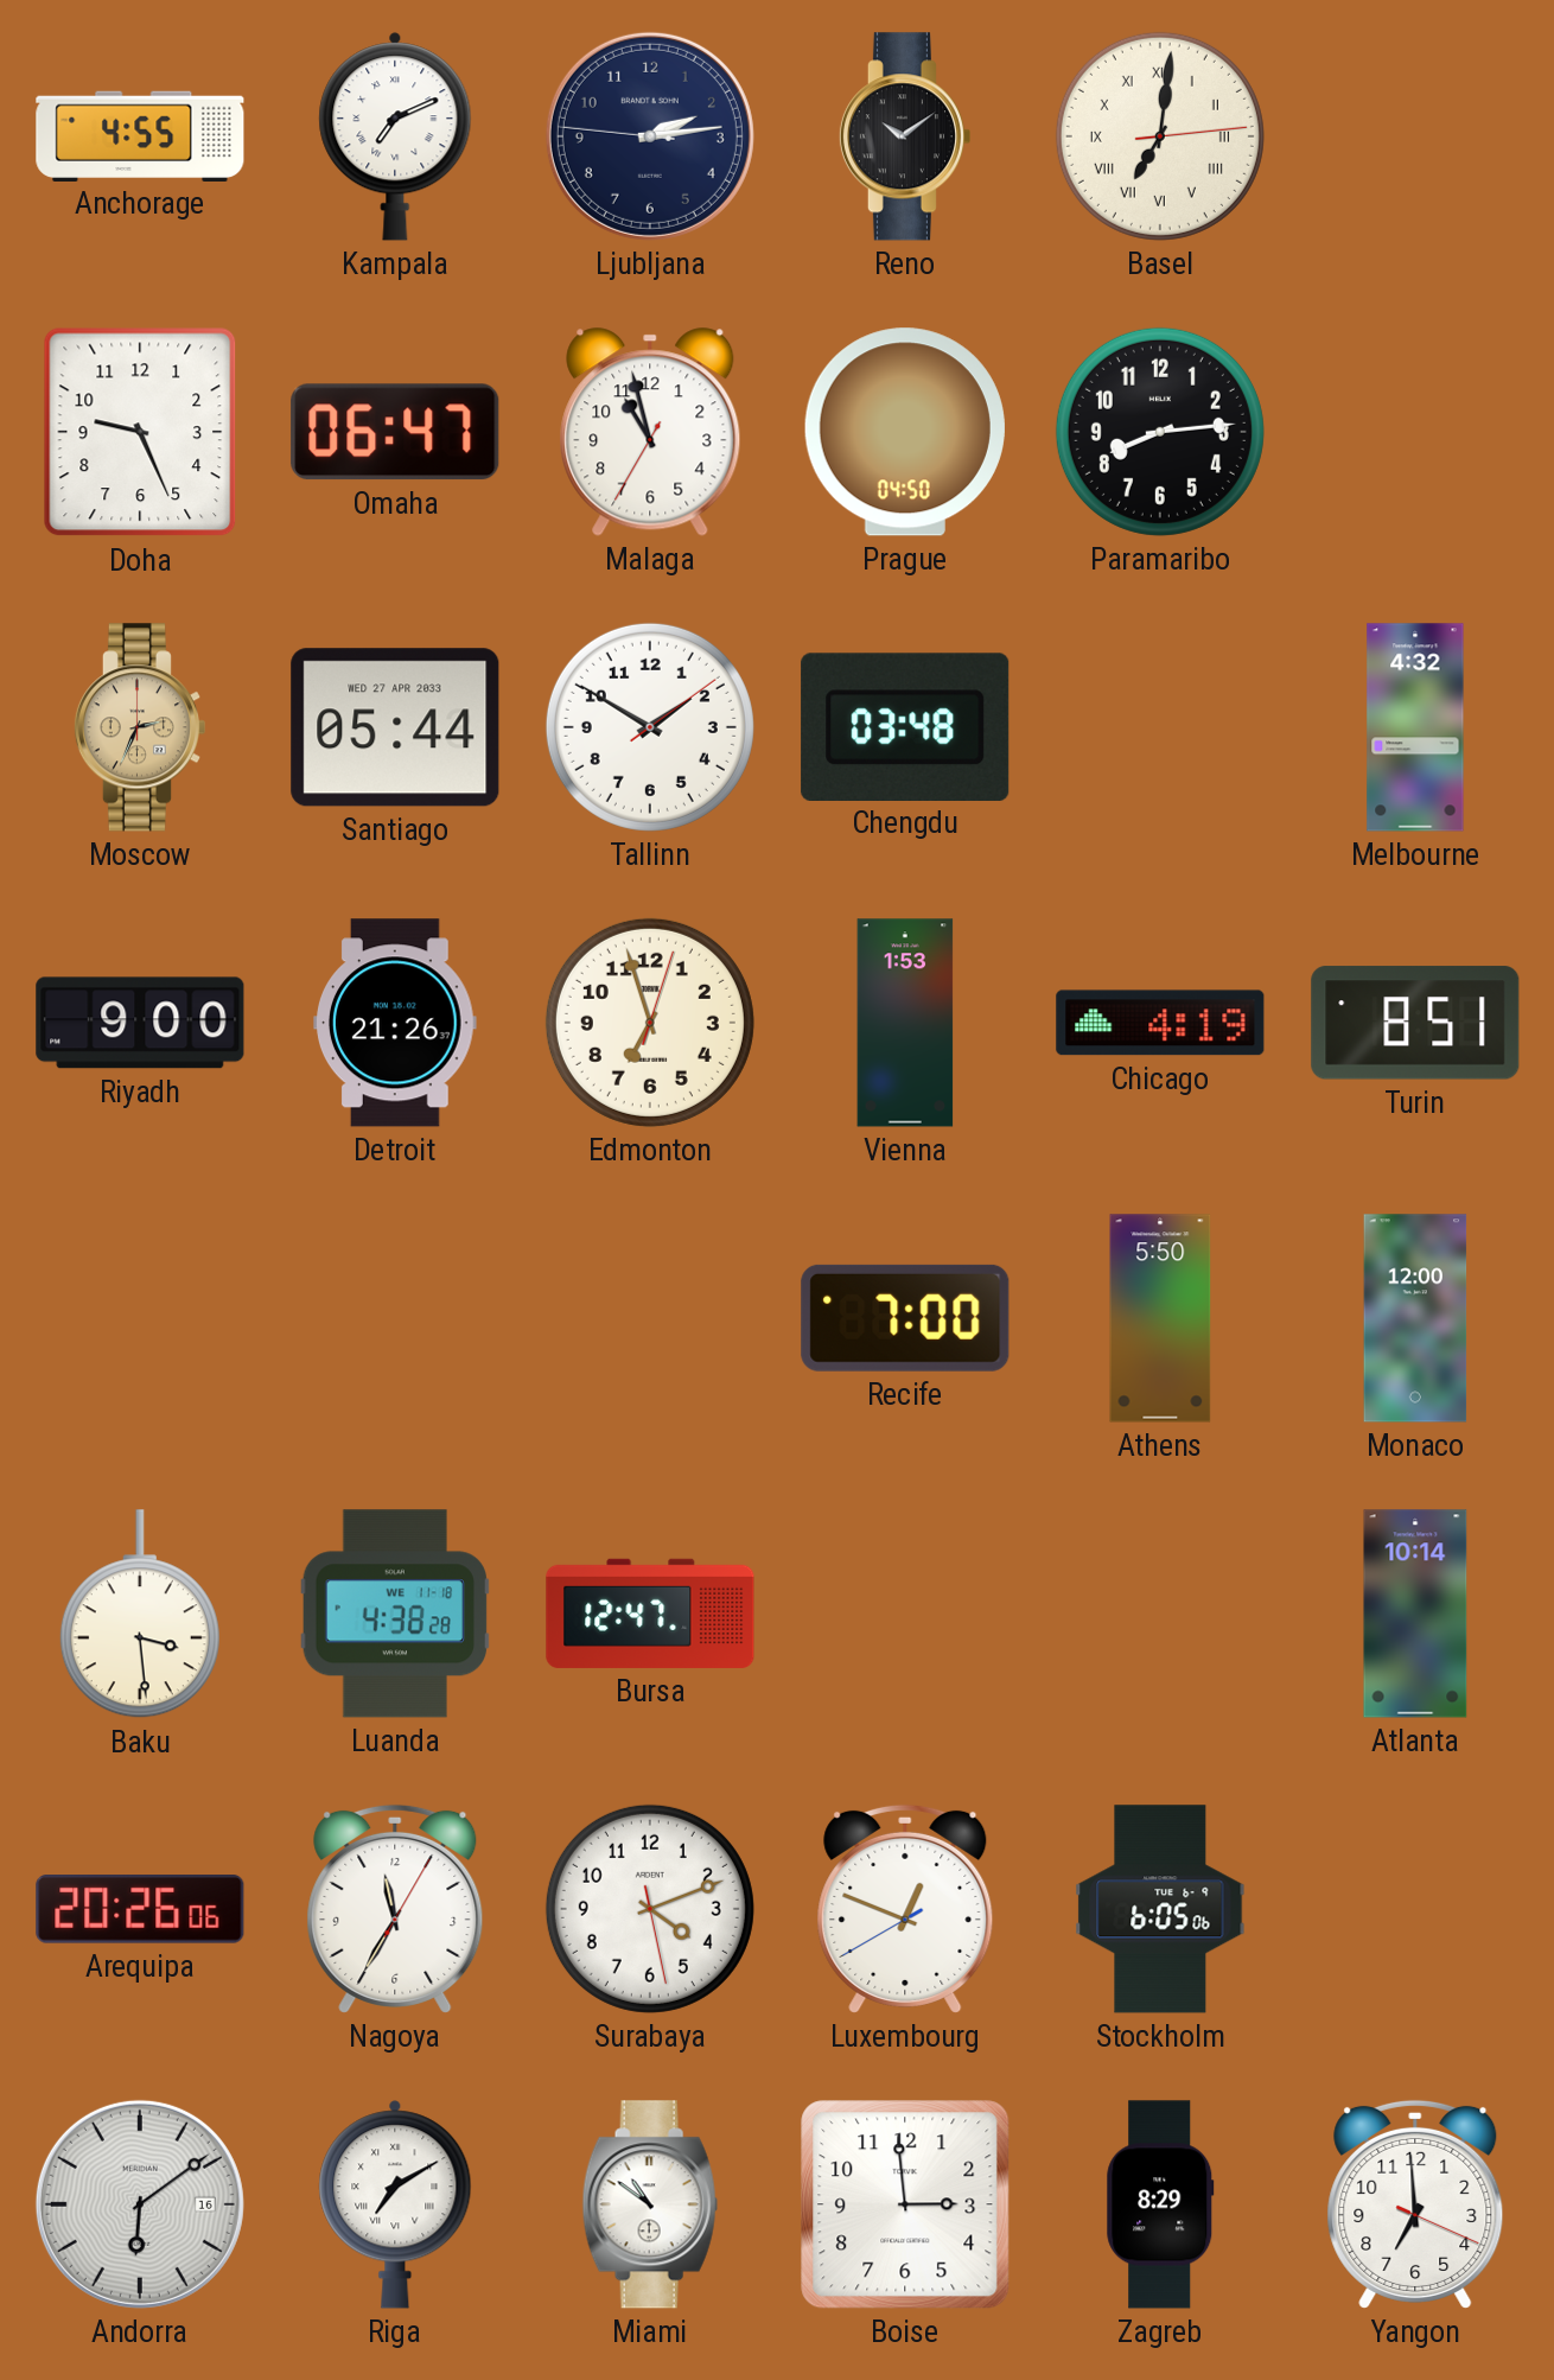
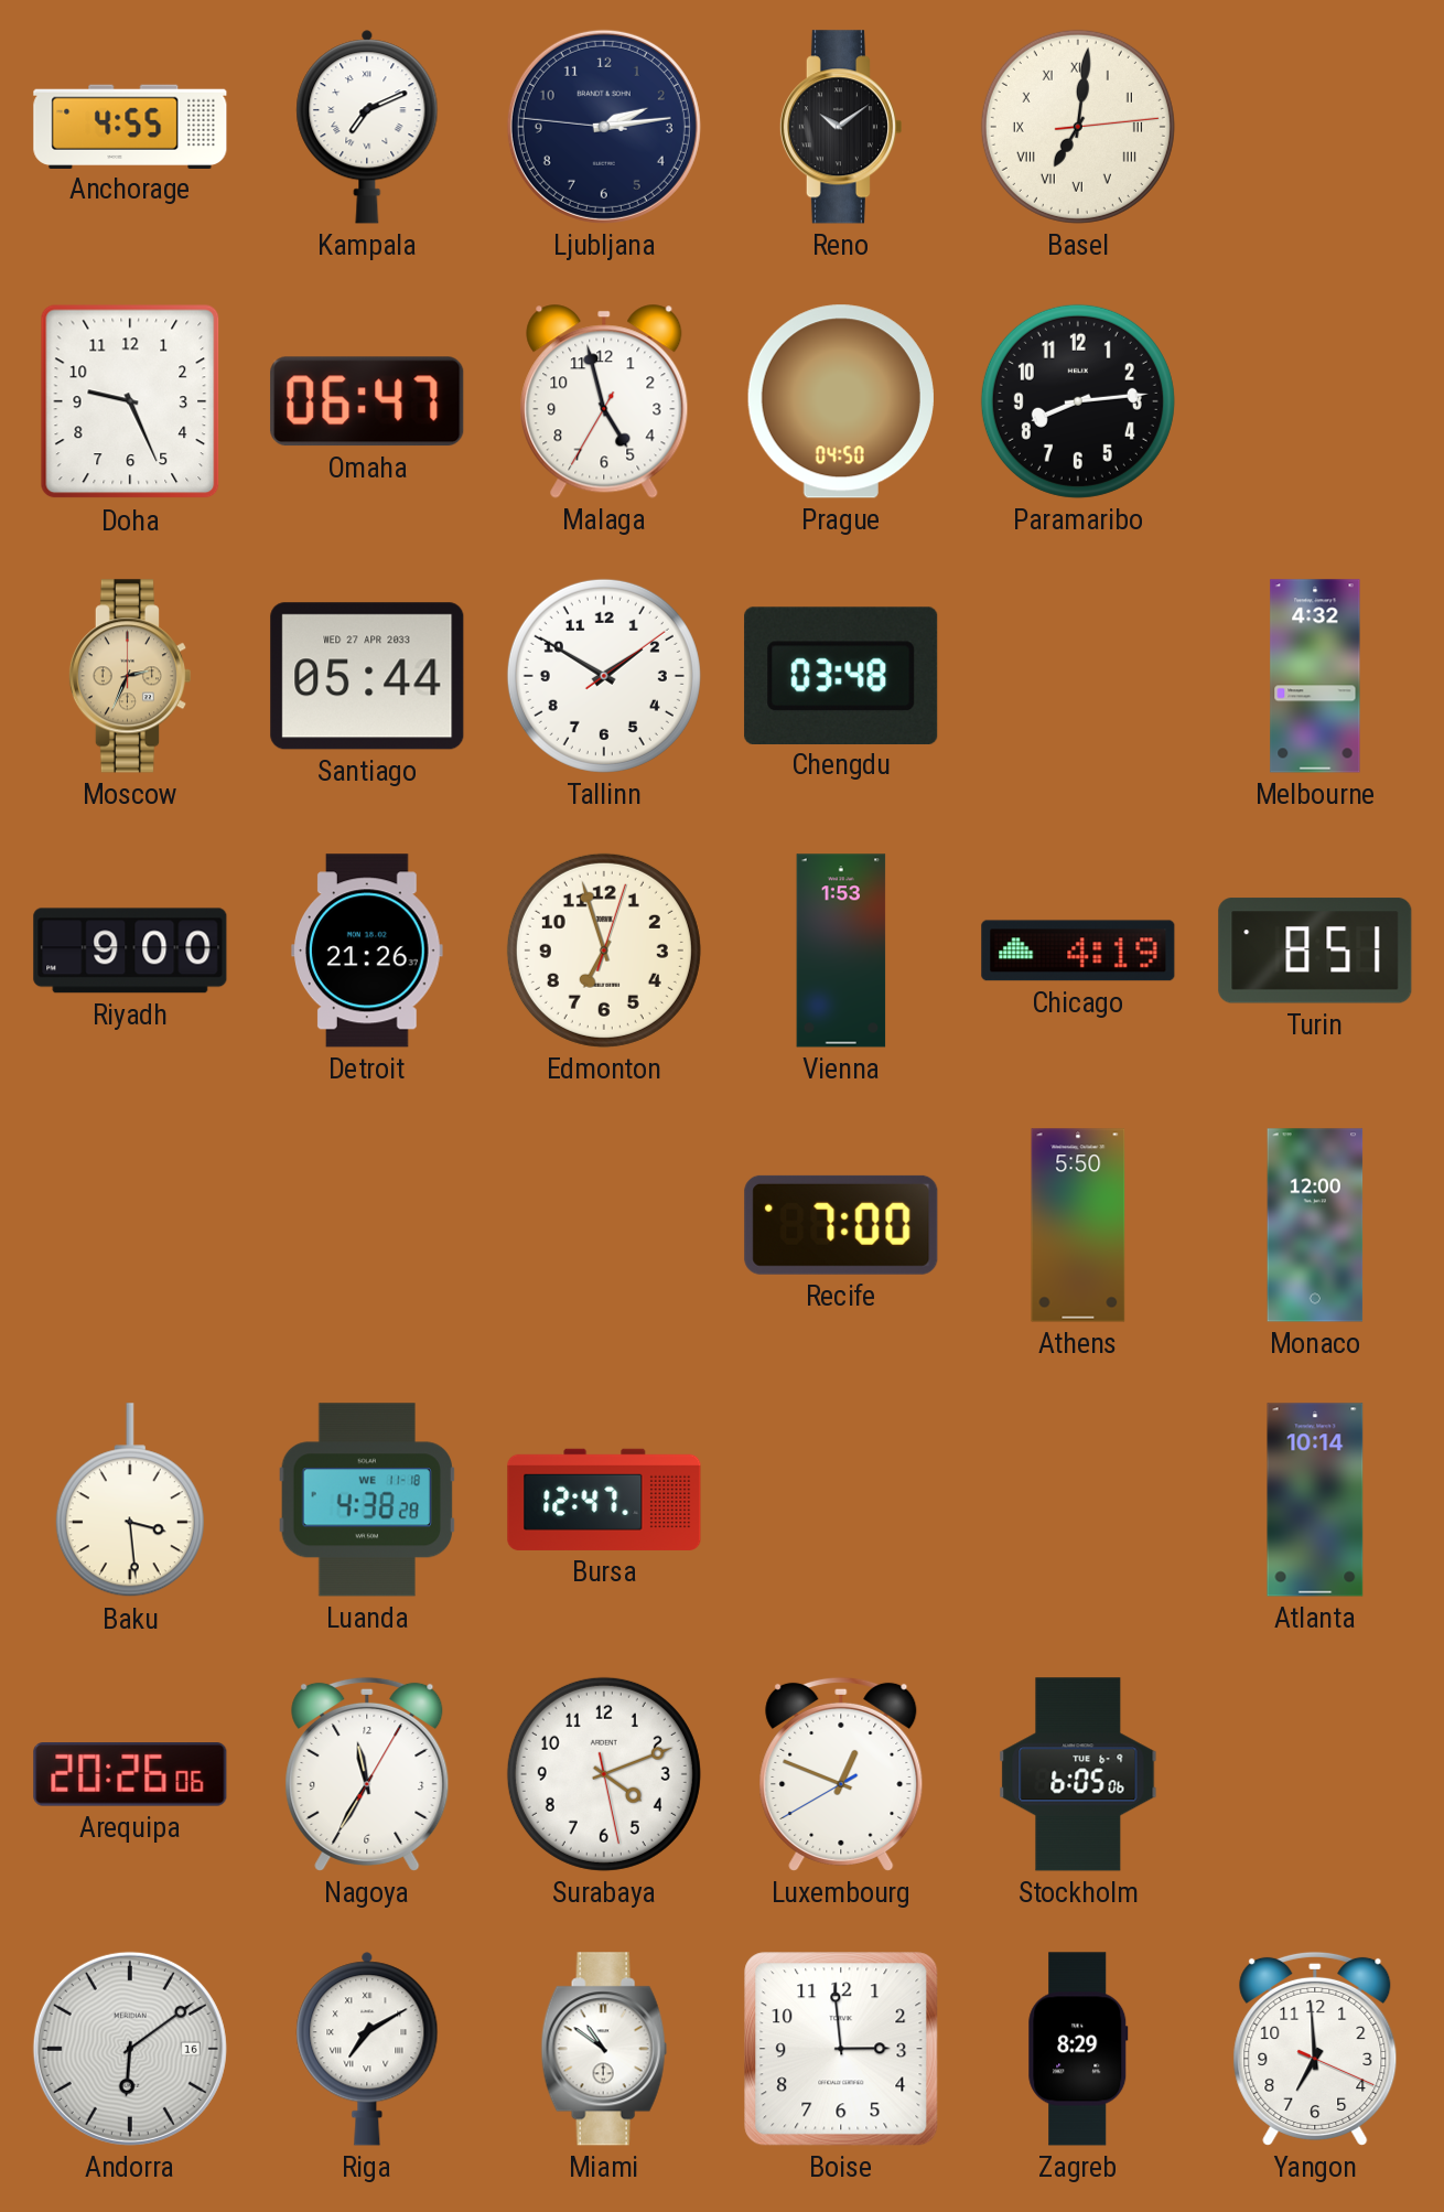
Malaga: 10:57 -> 4:57
